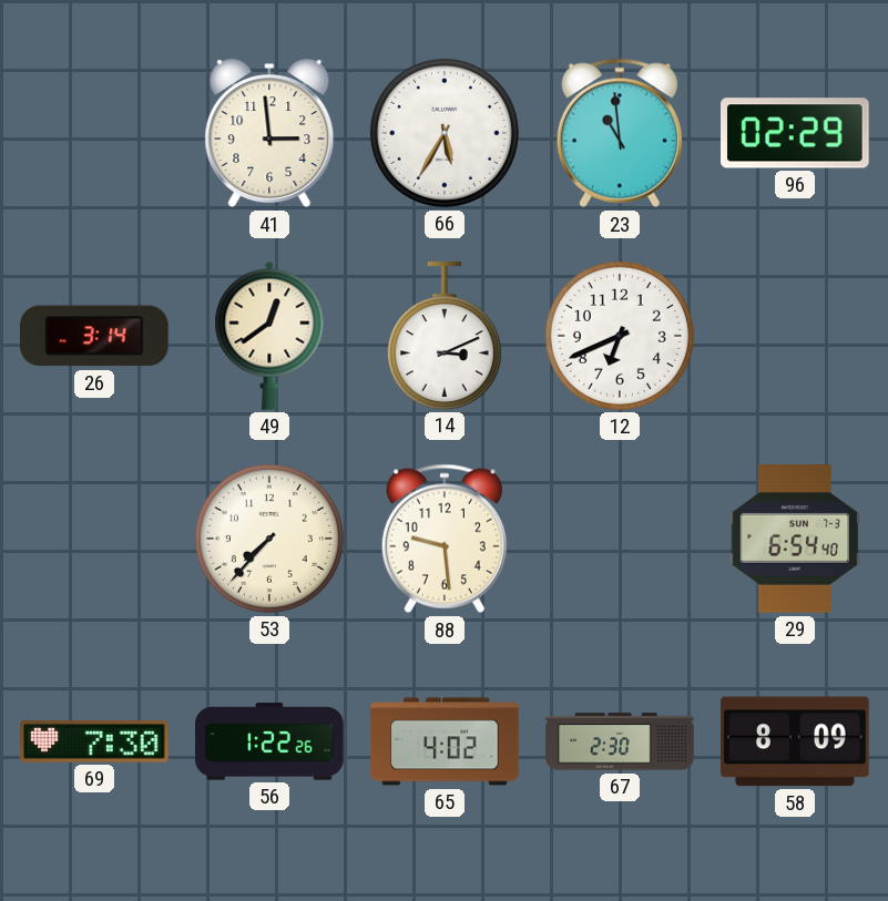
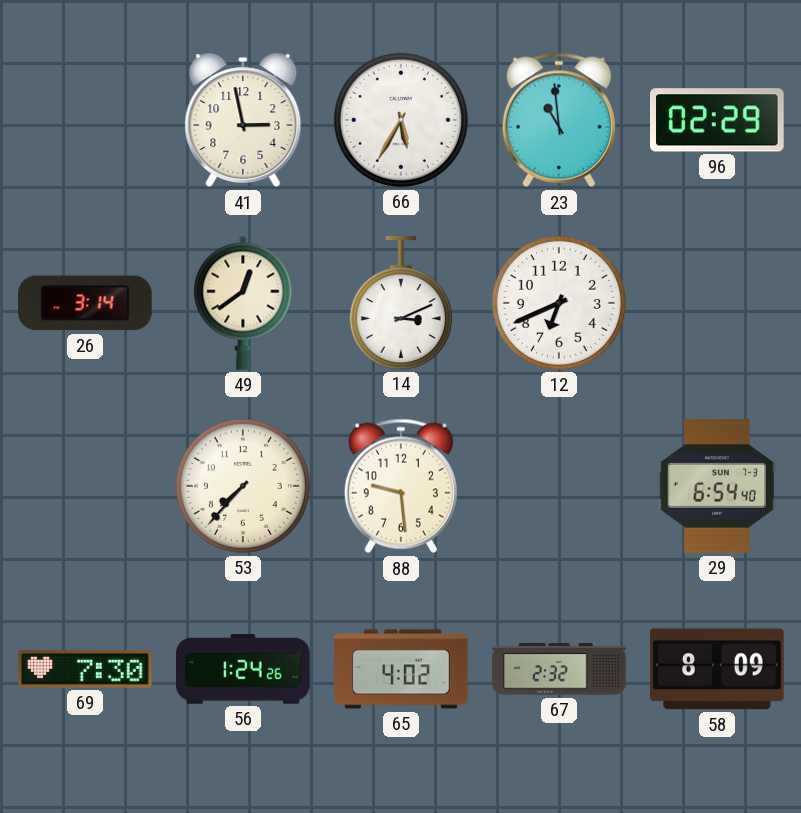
41: 2:59 -> 2:58
56: 1:22 -> 1:24
67: 2:30 -> 2:32
